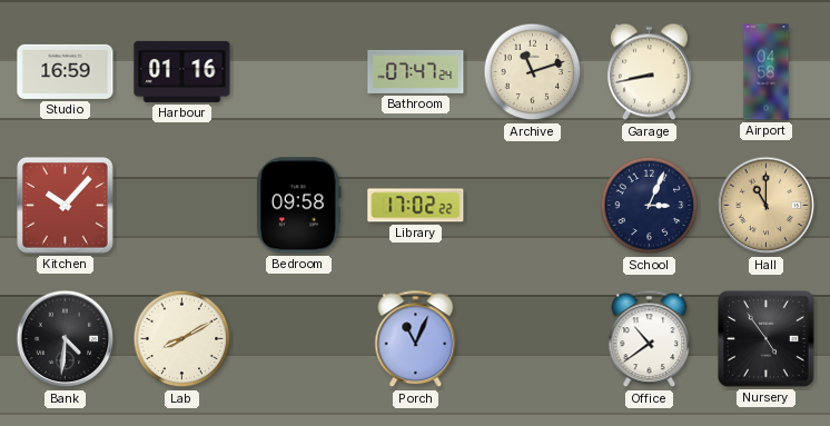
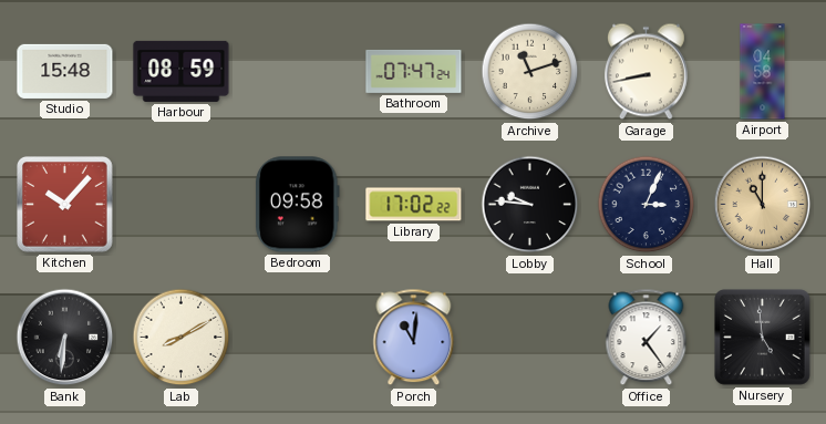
Studio: 16:59 -> 15:48
Harbour: 01:16 -> 08:59
Lobby: none -> 9:46
Bank: 4:31 -> 6:31
Porch: 11:04 -> 11:01
Office: 10:39 -> 1:24
Nursery: 4:54 -> 4:59
